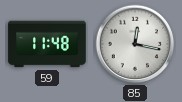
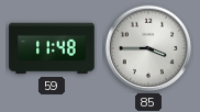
85: 12:17 -> 3:45
